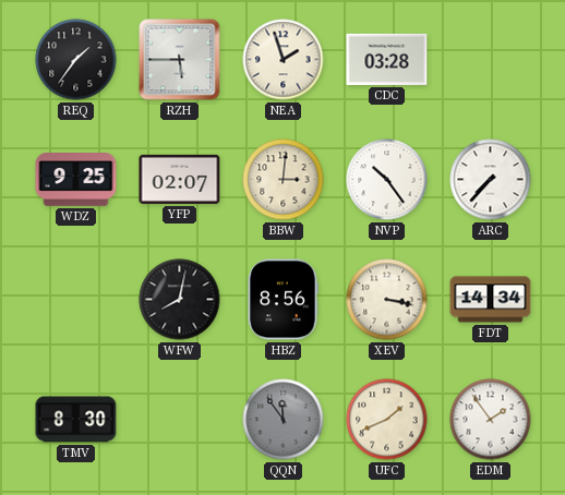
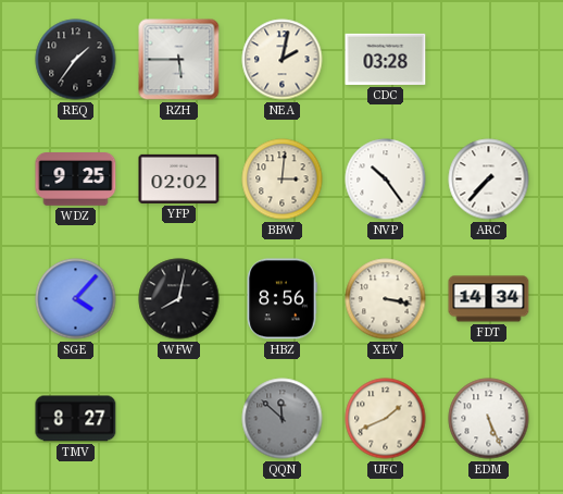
NEA: 1:57 -> 2:02
YFP: 02:07 -> 02:02
SGE: none -> 4:07
TMV: 8:30 -> 8:27
QQN: 11:54 -> 11:52
EDM: 1:54 -> 5:26
